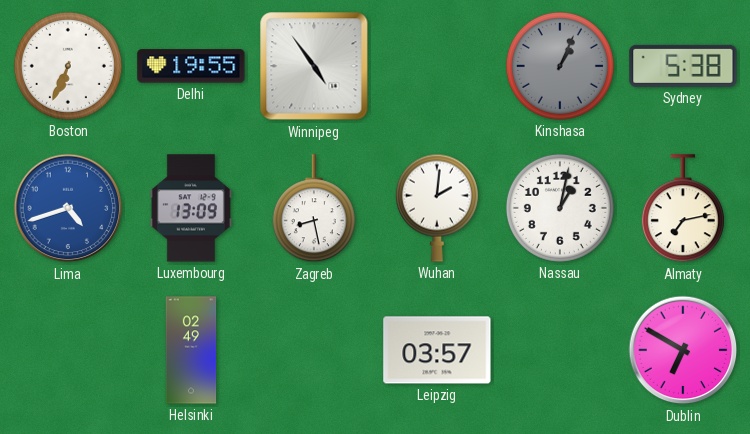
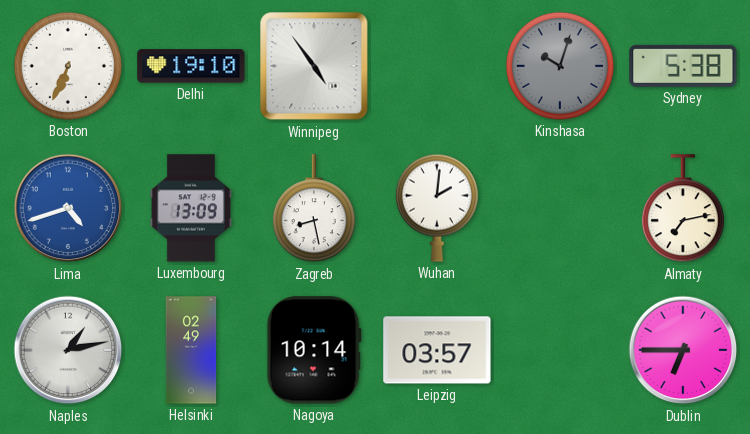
Delhi: 19:55 -> 19:10
Kinshasa: 1:04 -> 10:03
Nassau: 1:02 -> none
Naples: none -> 1:13
Nagoya: none -> 10:14
Dublin: 6:50 -> 6:45
